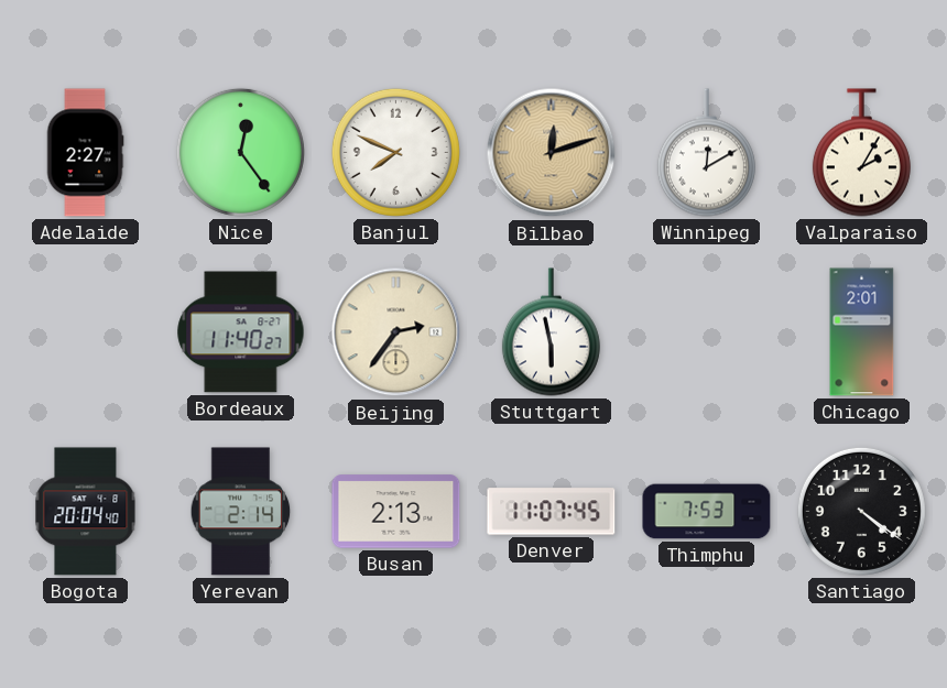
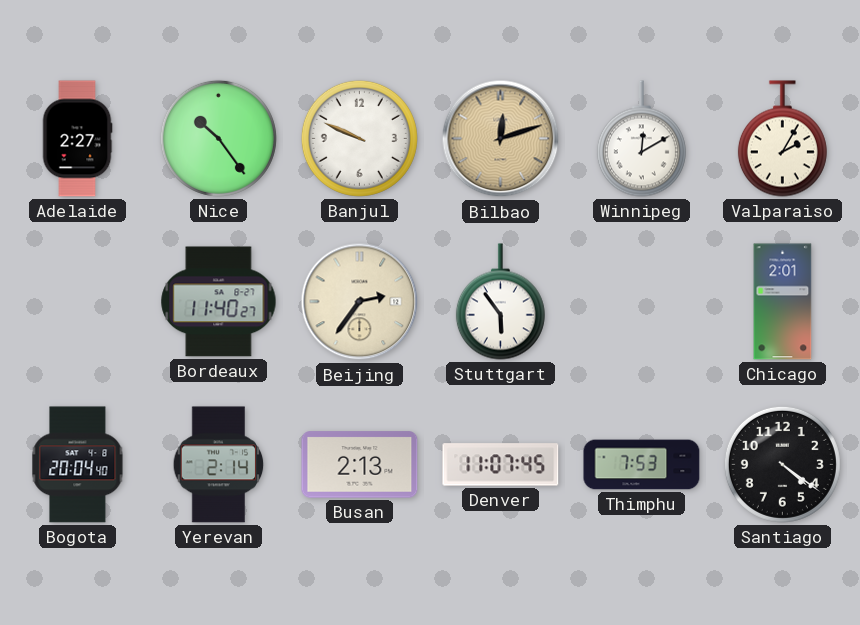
Nice: 12:24 -> 10:24
Banjul: 7:49 -> 9:49
Stuttgart: 5:58 -> 5:54
